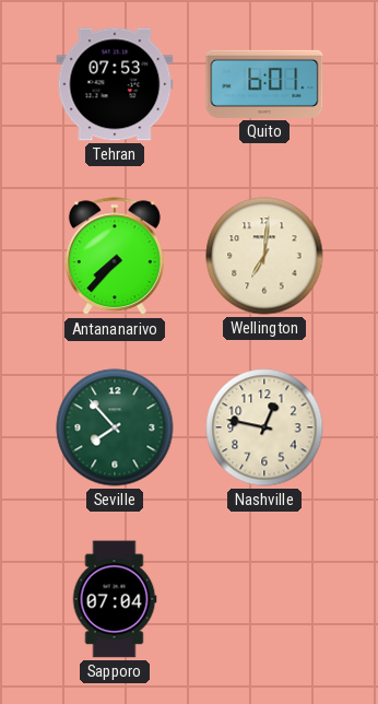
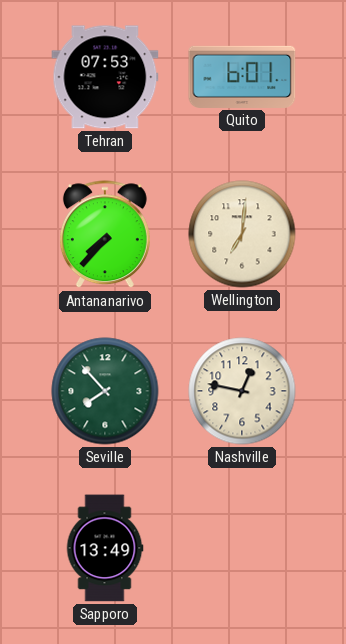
Sapporo: 07:04 -> 13:49
